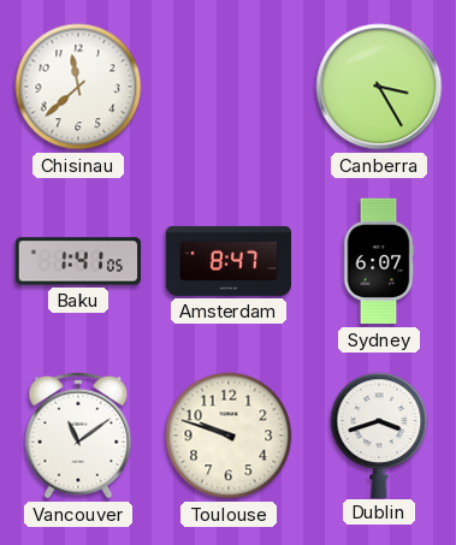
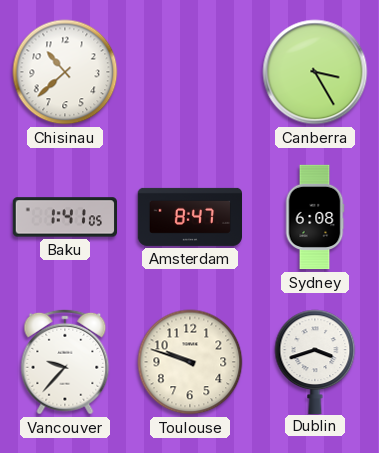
Chisinau: 11:38 -> 10:38
Sydney: 6:07 -> 6:08
Vancouver: 11:09 -> 9:37
